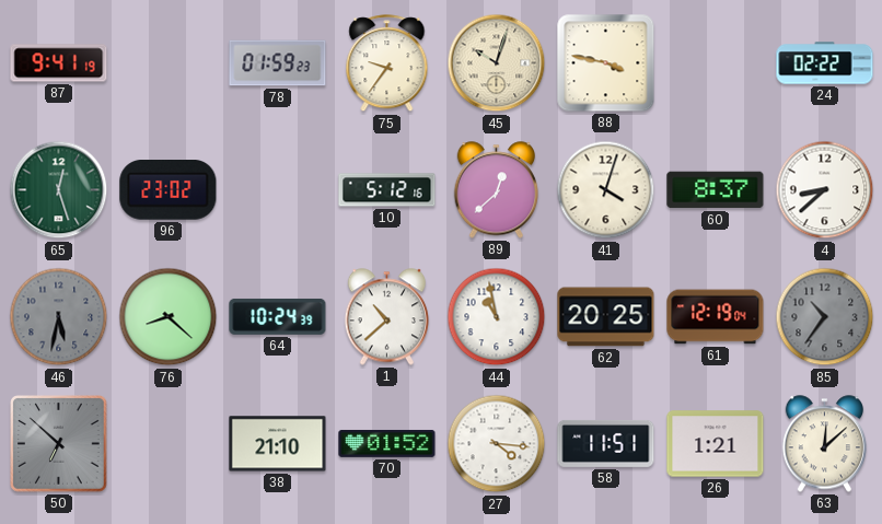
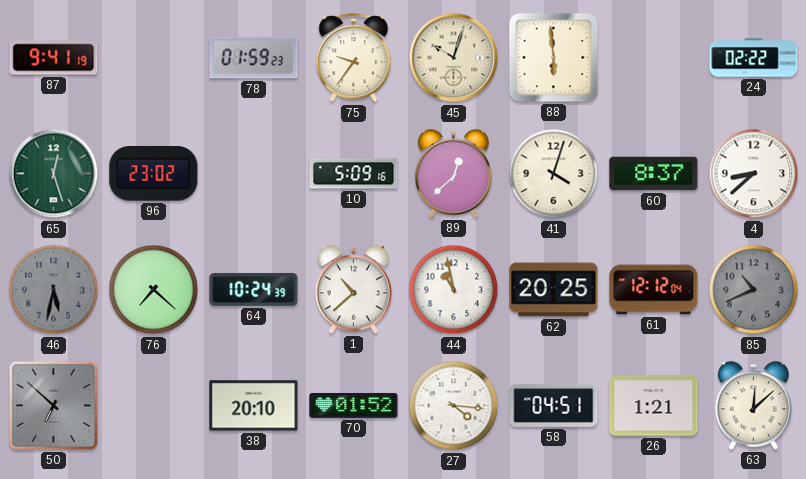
88: 3:47 -> 5:59
10: 5:12 -> 5:09
76: 8:22 -> 7:22
61: 12:19 -> 12:12
85: 10:36 -> 10:41
38: 21:10 -> 20:10
58: 11:51 -> 04:51
